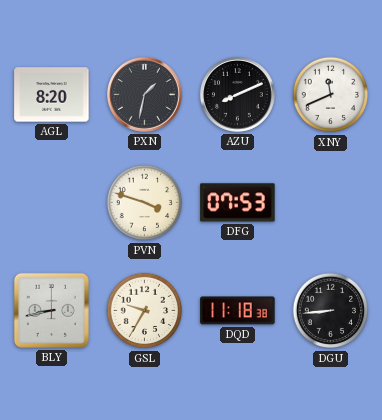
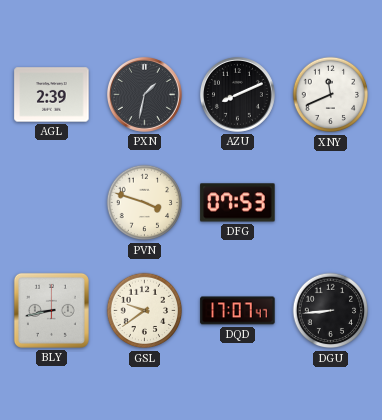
AGL: 8:20 -> 2:39
GSL: 9:35 -> 9:39
DQD: 11:18 -> 17:07
